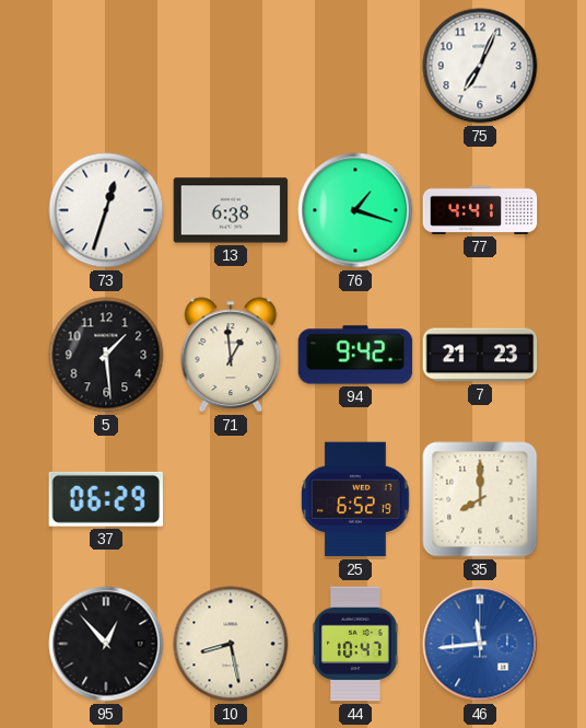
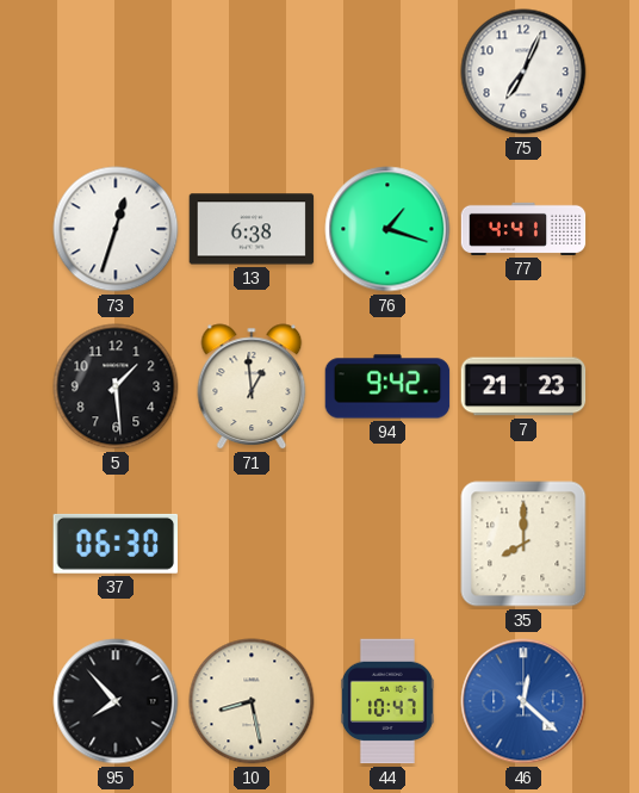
37: 06:29 -> 06:30
25: 6:52 -> none
95: 12:53 -> 7:53
46: 11:44 -> 12:22
